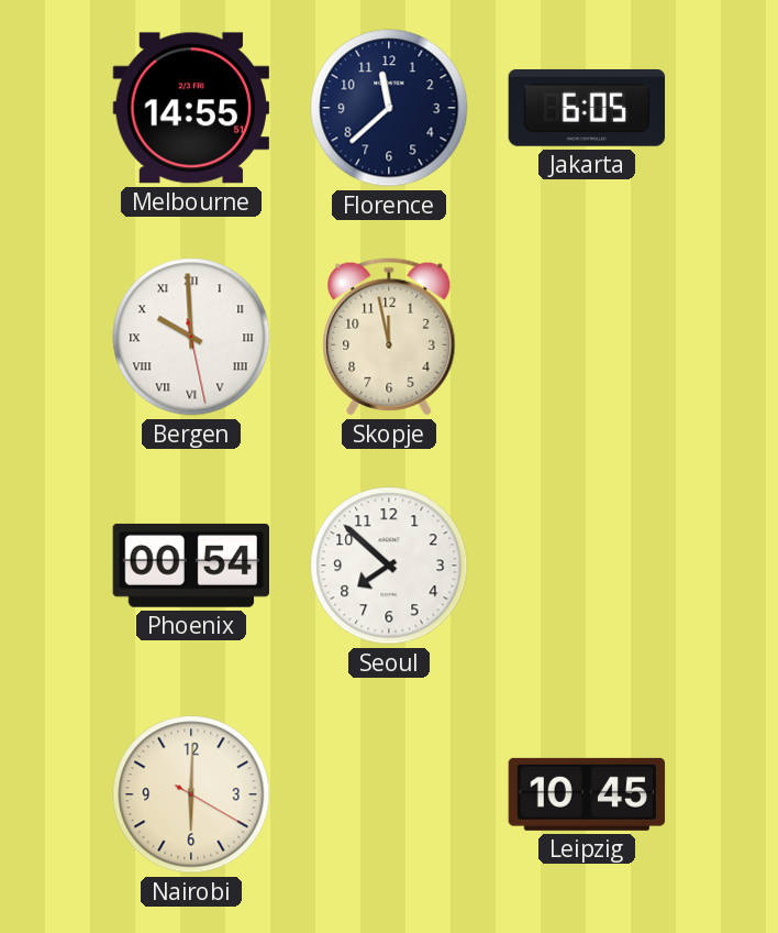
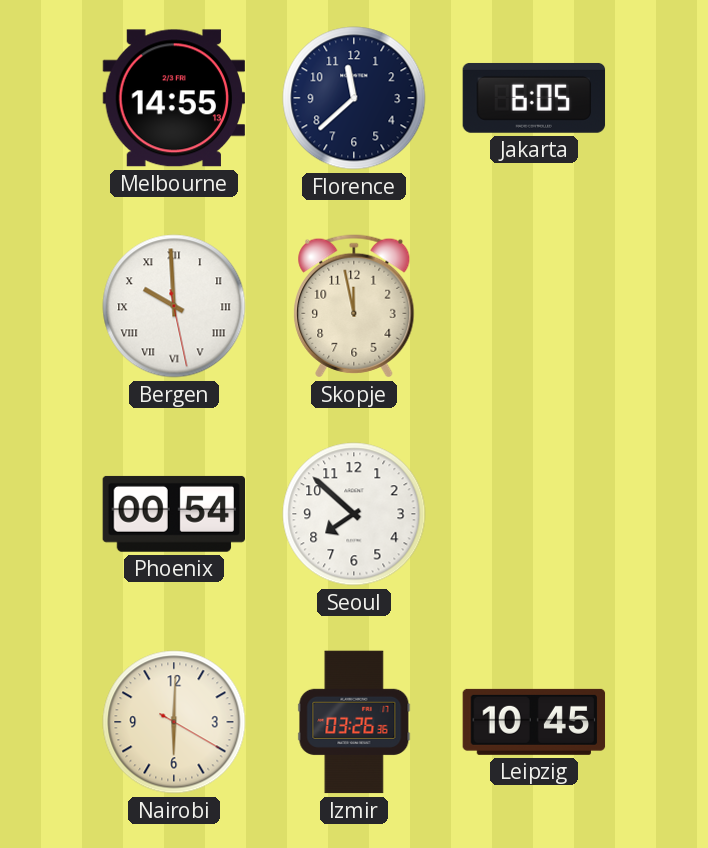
Melbourne: 14:55:51 -> 14:55:13
Izmir: none -> 03:26
